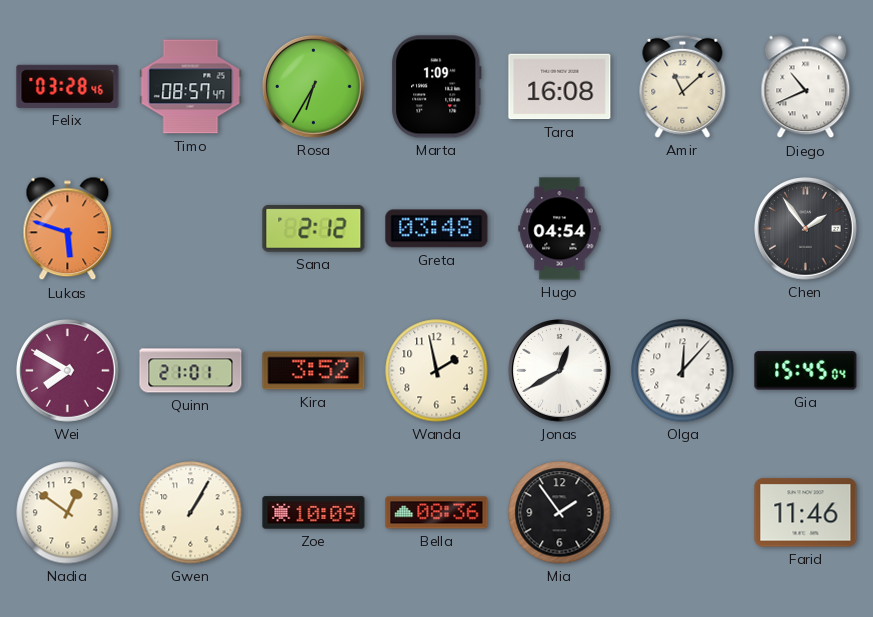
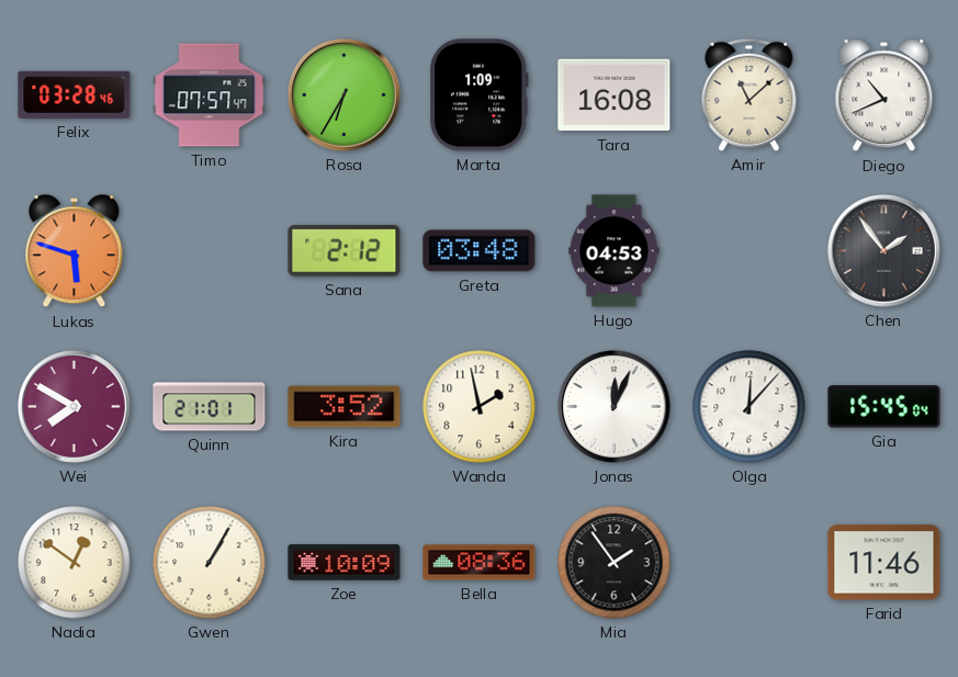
Timo: 08:57 -> 07:57
Hugo: 04:54 -> 04:53
Jonas: 12:40 -> 12:04
